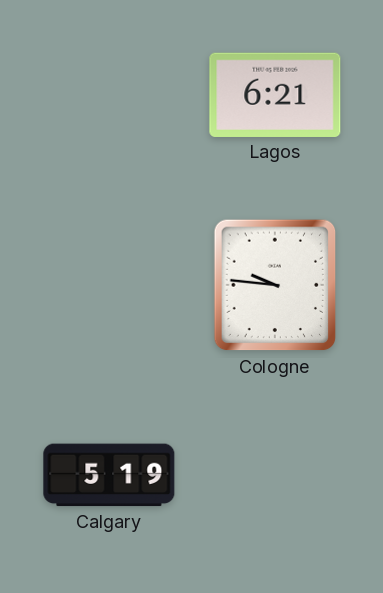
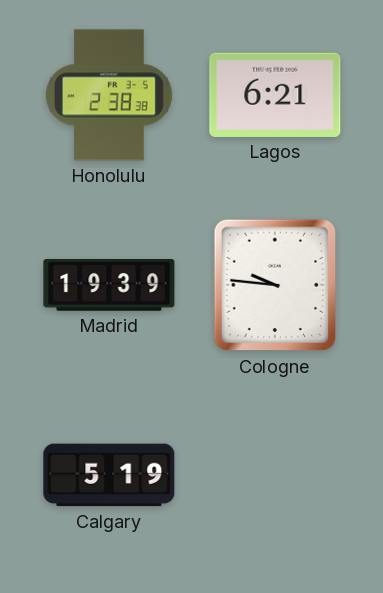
Honolulu: none -> 2:38
Madrid: none -> 19:39
